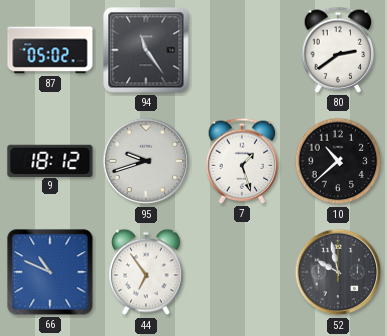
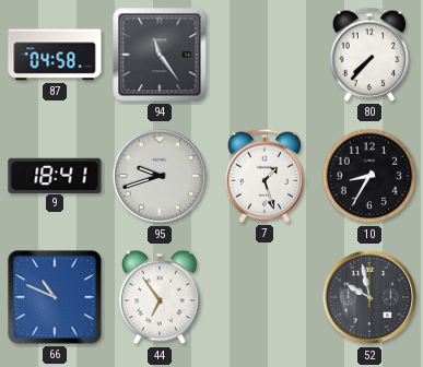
87: 05:02 -> 04:58
80: 2:39 -> 7:37
9: 18:12 -> 18:41
10: 10:38 -> 8:35
